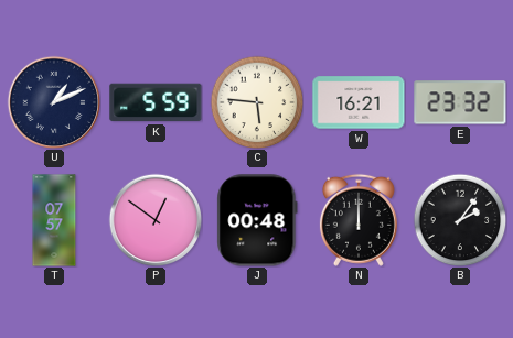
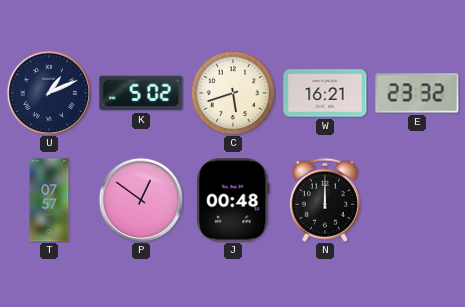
K: 5:59 -> 5:02
C: 5:46 -> 5:42
B: 2:06 -> none
